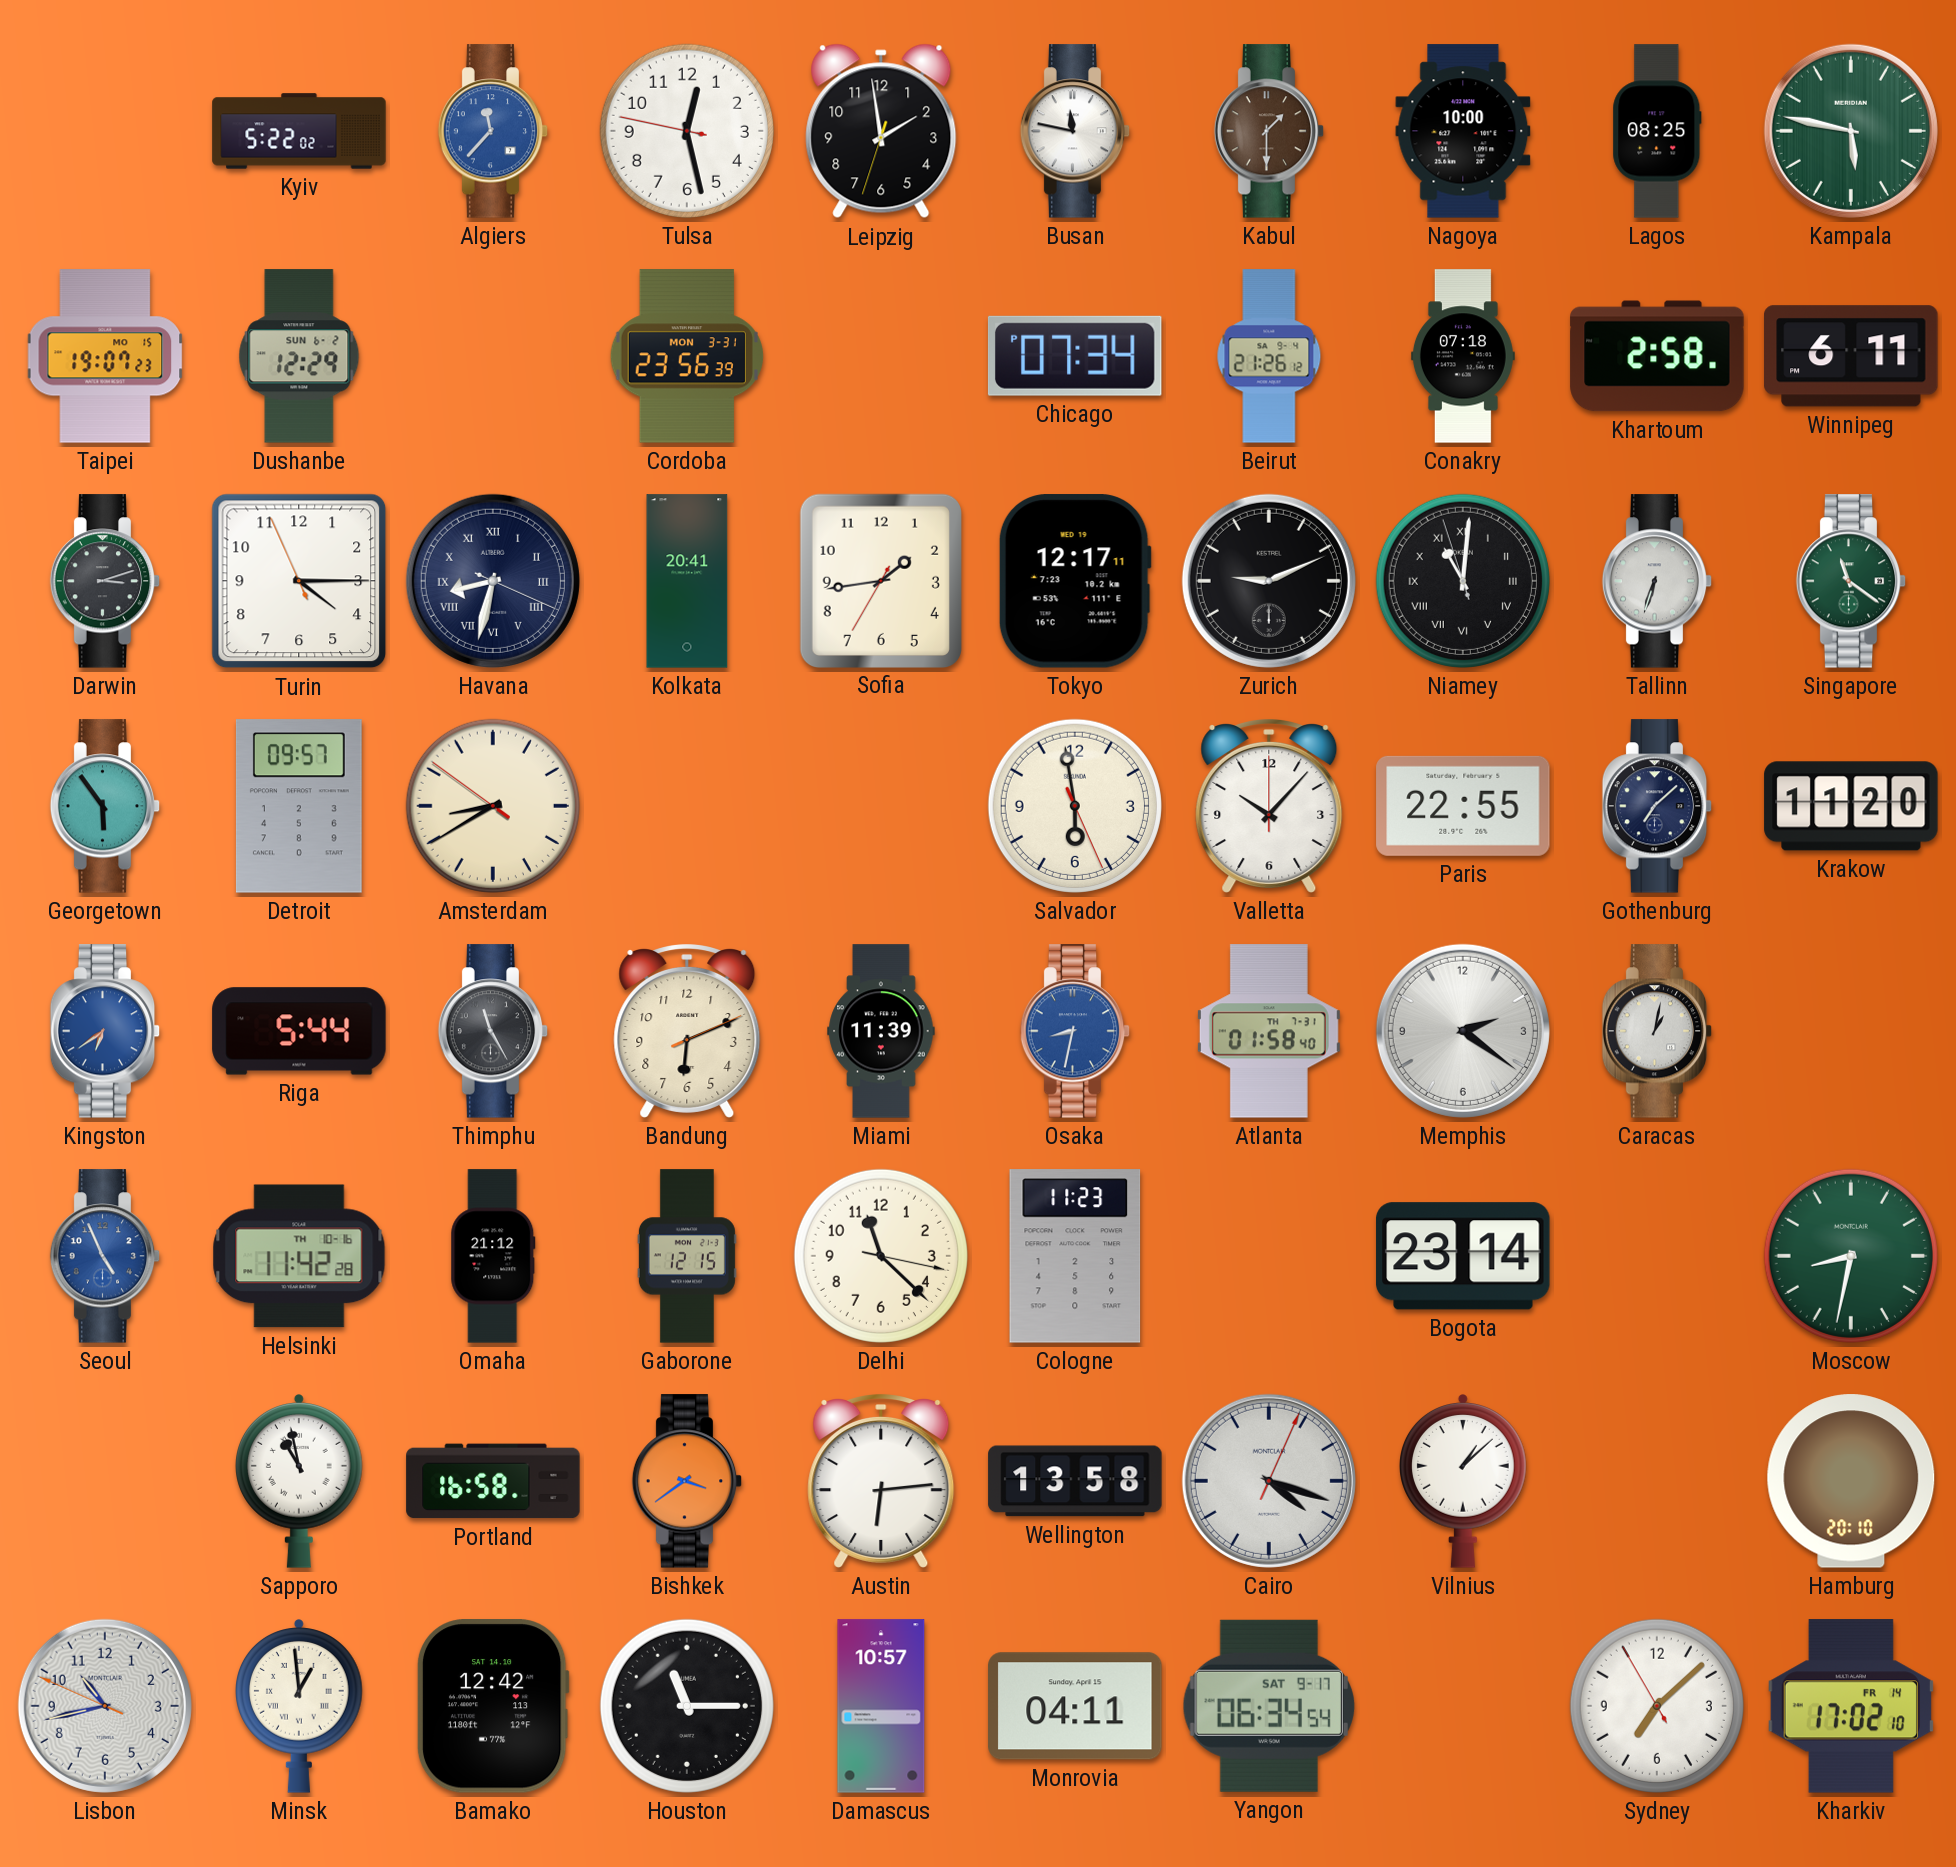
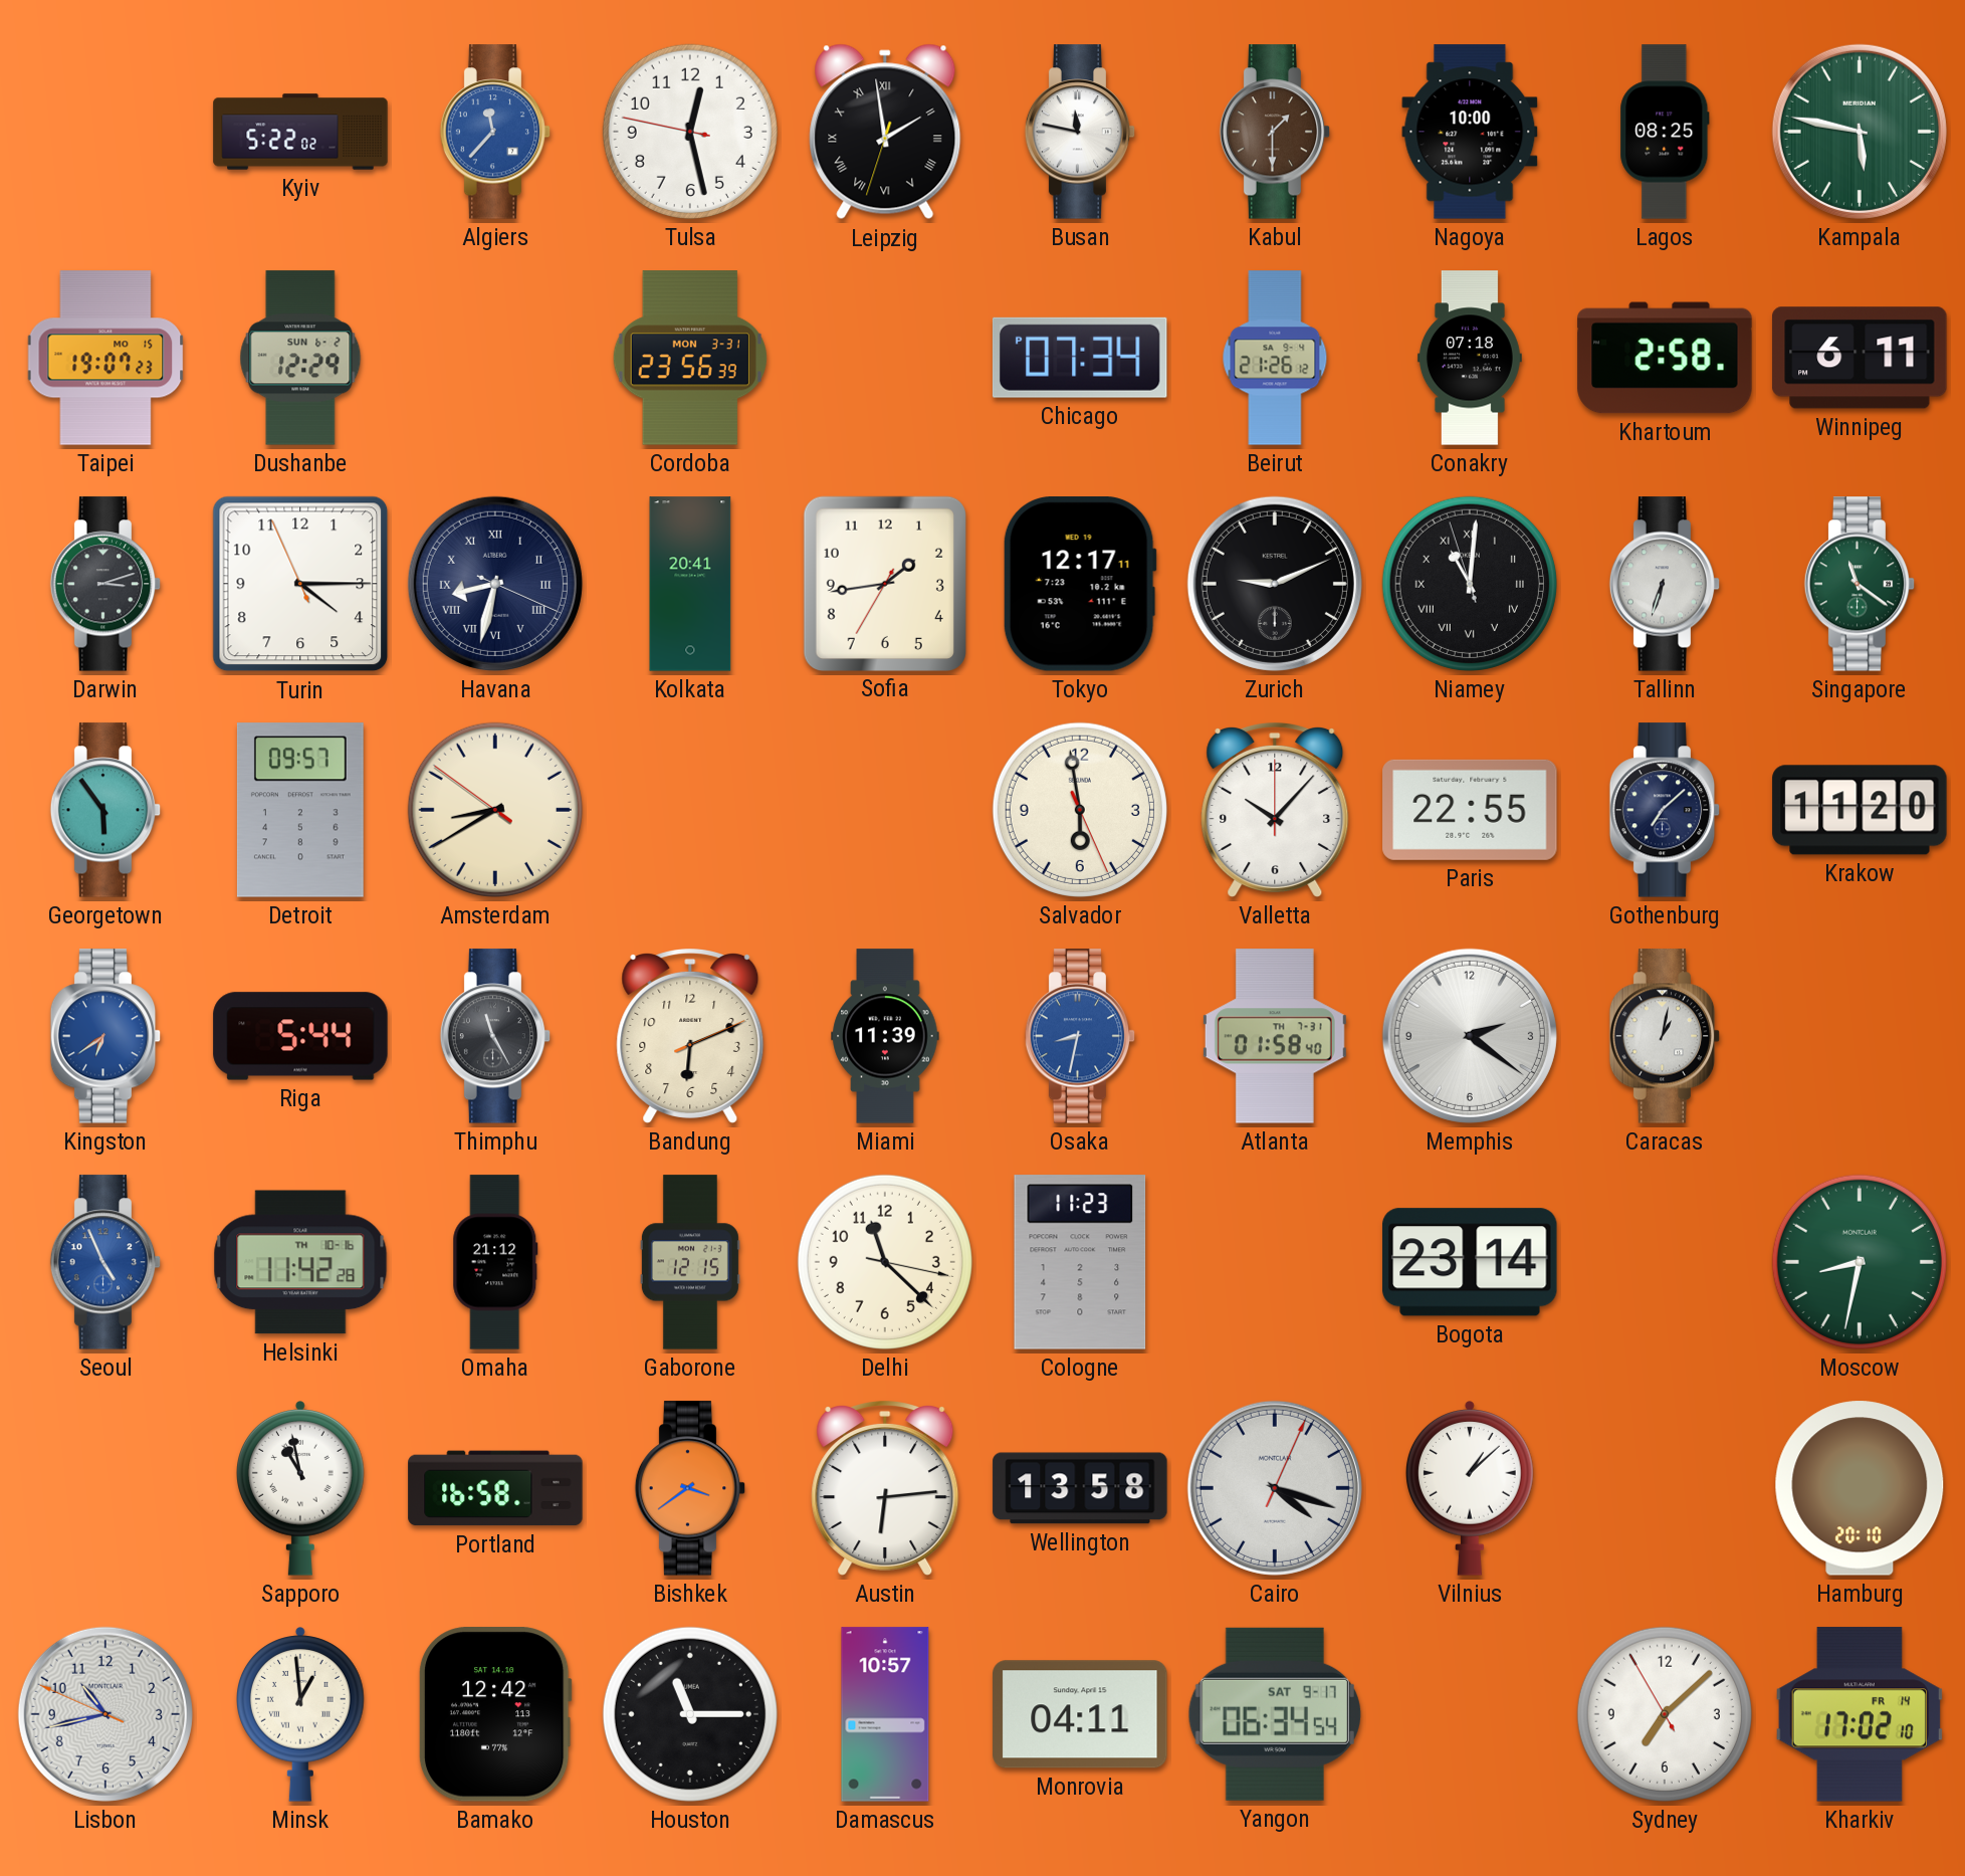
Leipzig numerals: Arabic -> Roman
